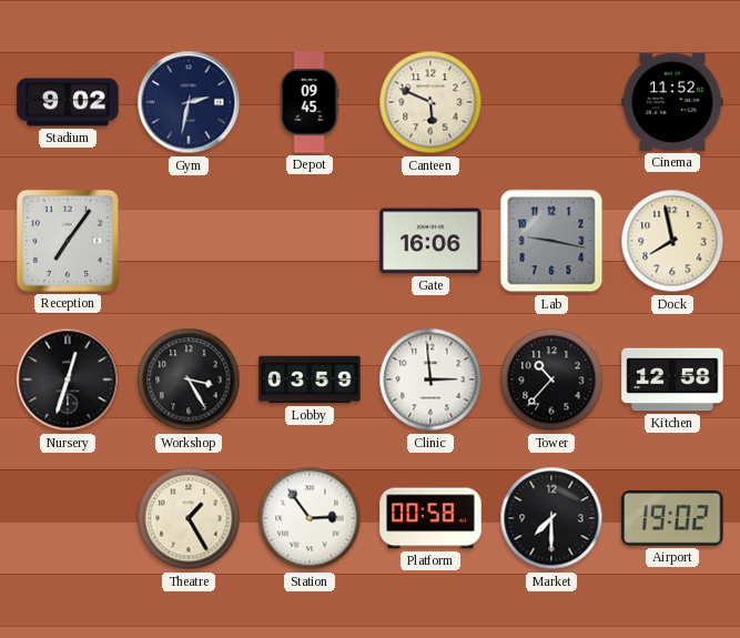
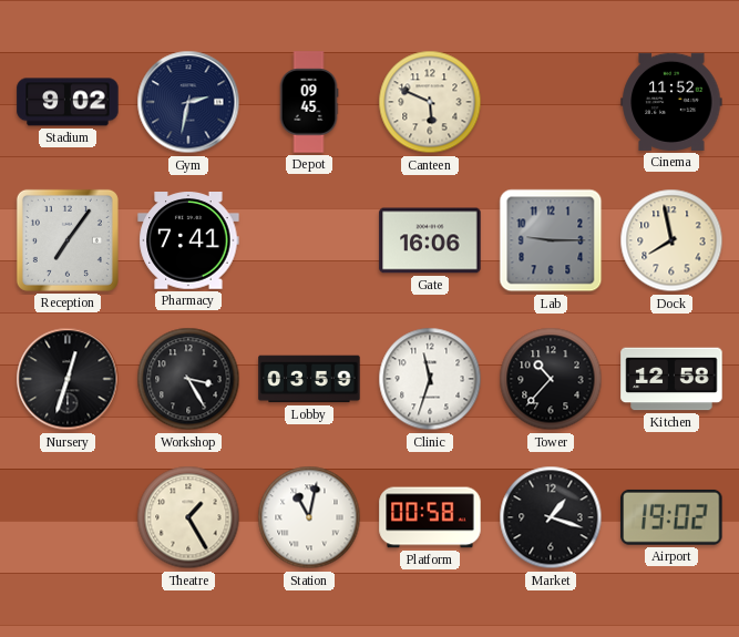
Pharmacy: none -> 7:41
Lab: 9:17 -> 9:15
Clinic: 2:59 -> 11:33
Station: 2:54 -> 11:02
Market: 7:30 -> 1:18
